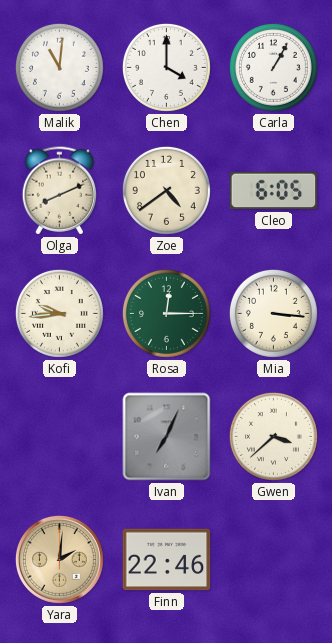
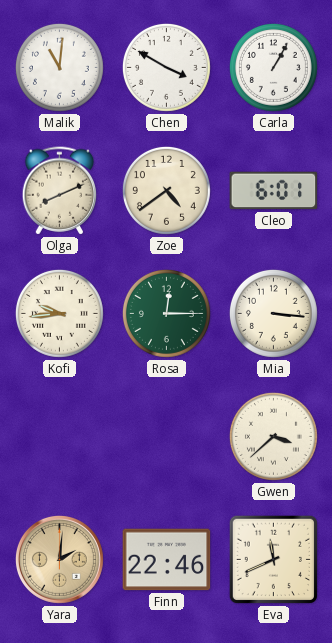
Chen: 4:00 -> 3:50
Cleo: 6:05 -> 6:01
Ivan: 7:04 -> none
Eva: none -> 11:41
